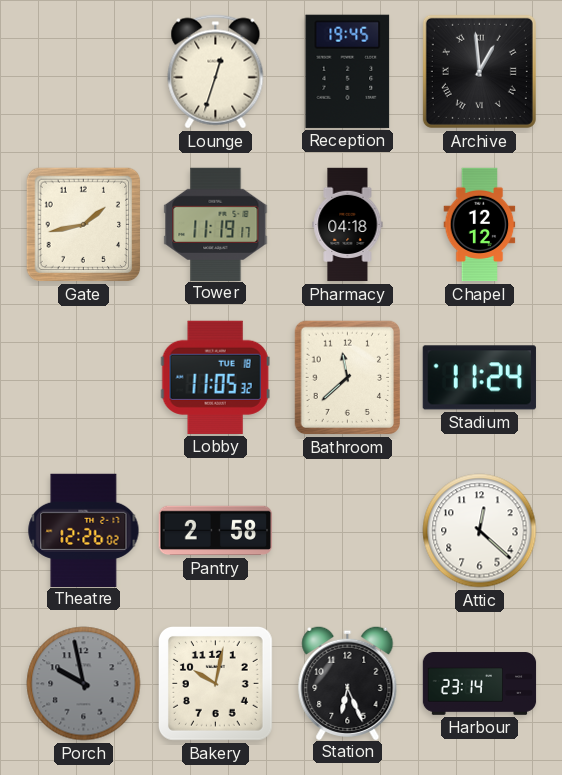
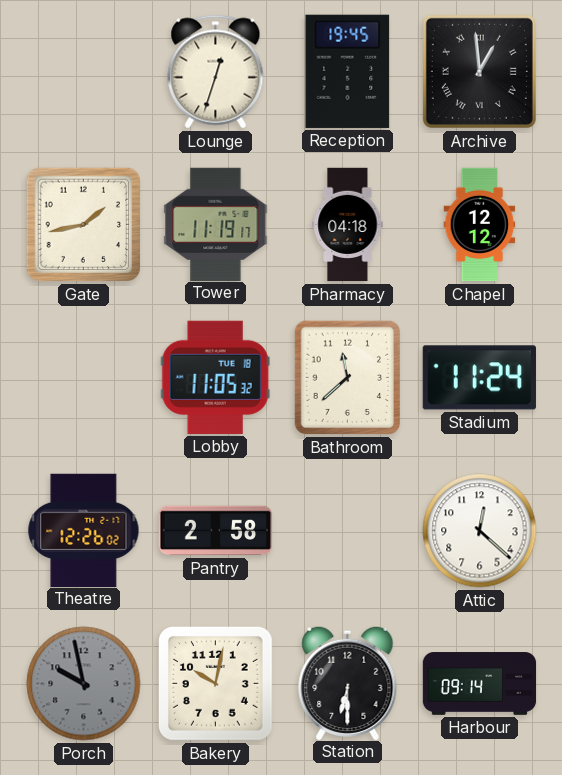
Station: 6:26 -> 6:30
Harbour: 23:14 -> 09:14
